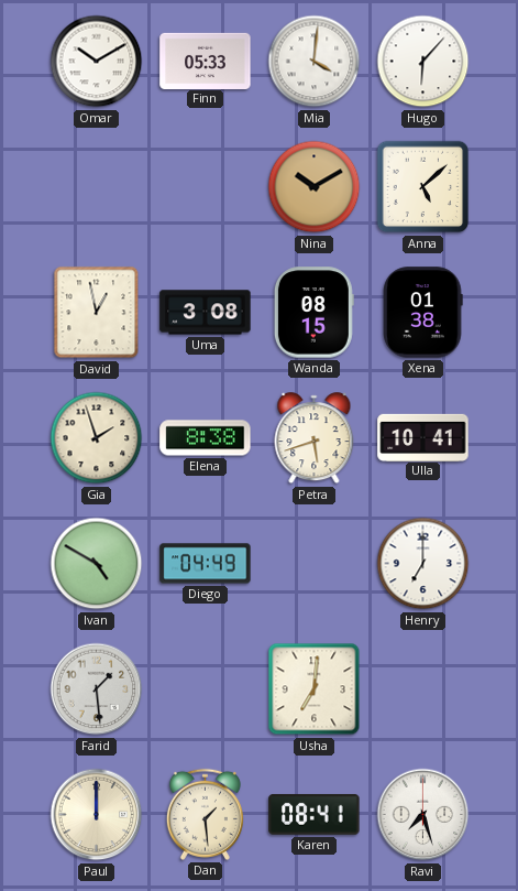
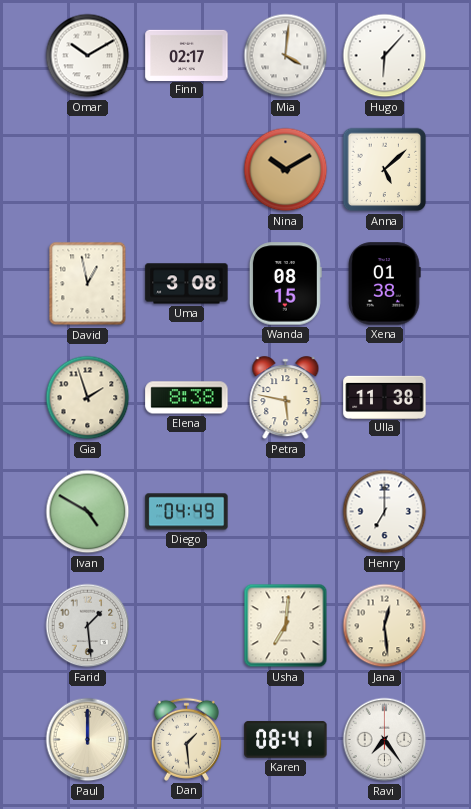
Finn: 05:33 -> 02:17
Petra: 5:42 -> 5:47
Ulla: 10:41 -> 11:38
Jana: none -> 12:29
Ravi: 7:27 -> 7:24
